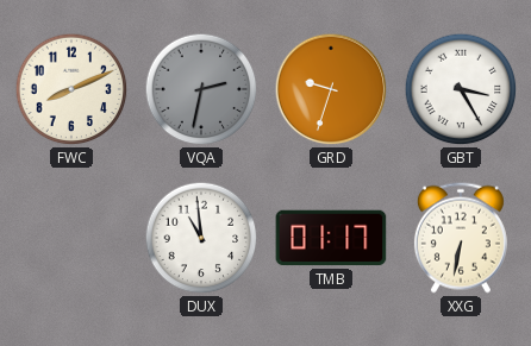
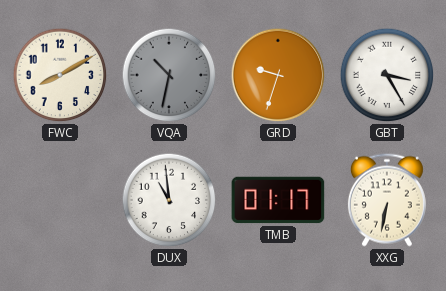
FWC: 8:11 -> 8:10
VQA: 2:32 -> 10:32
